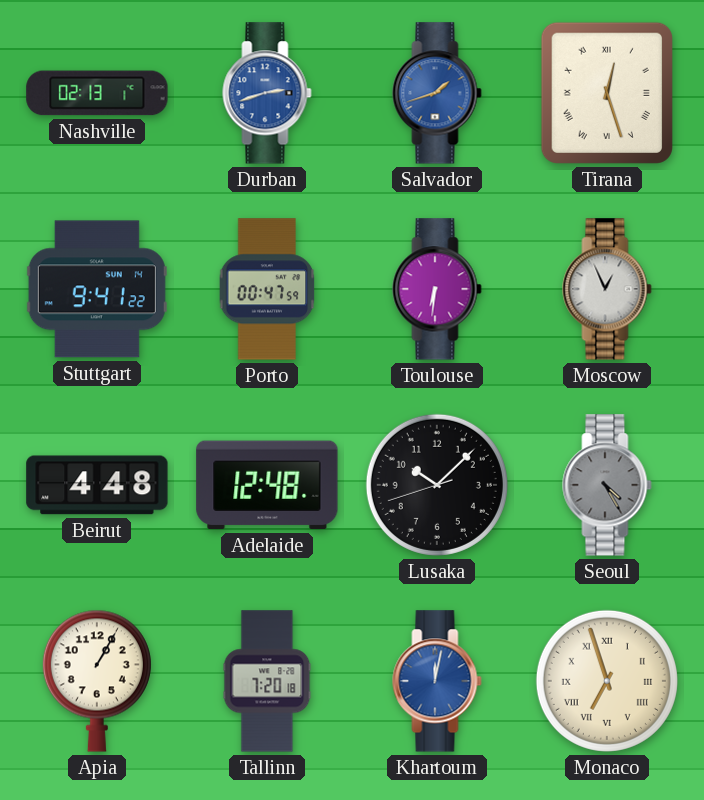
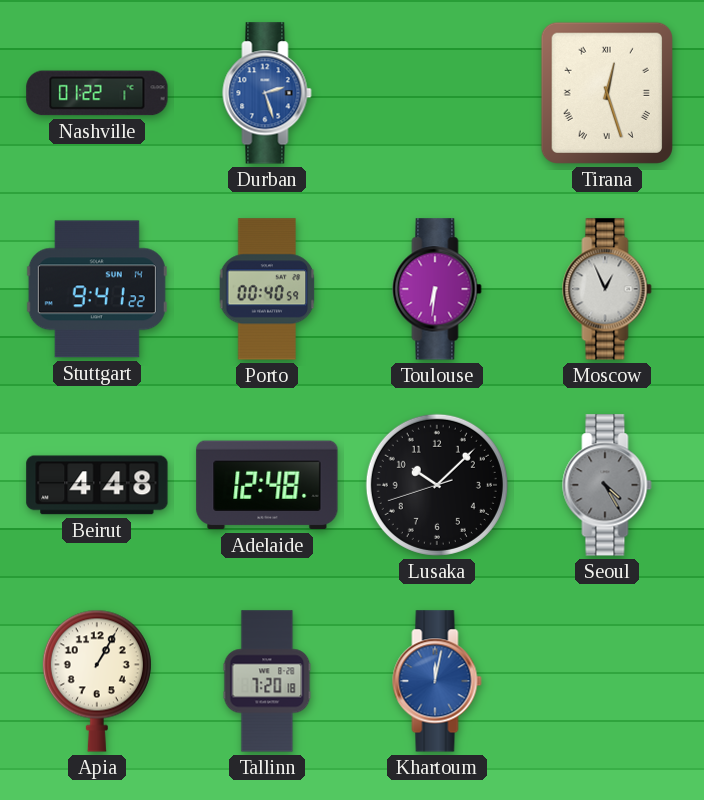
Nashville: 02:13 -> 01:22
Durban: 2:42 -> 2:27
Salvador: 1:42 -> none
Porto: 00:47 -> 00:40
Monaco: 6:57 -> none
